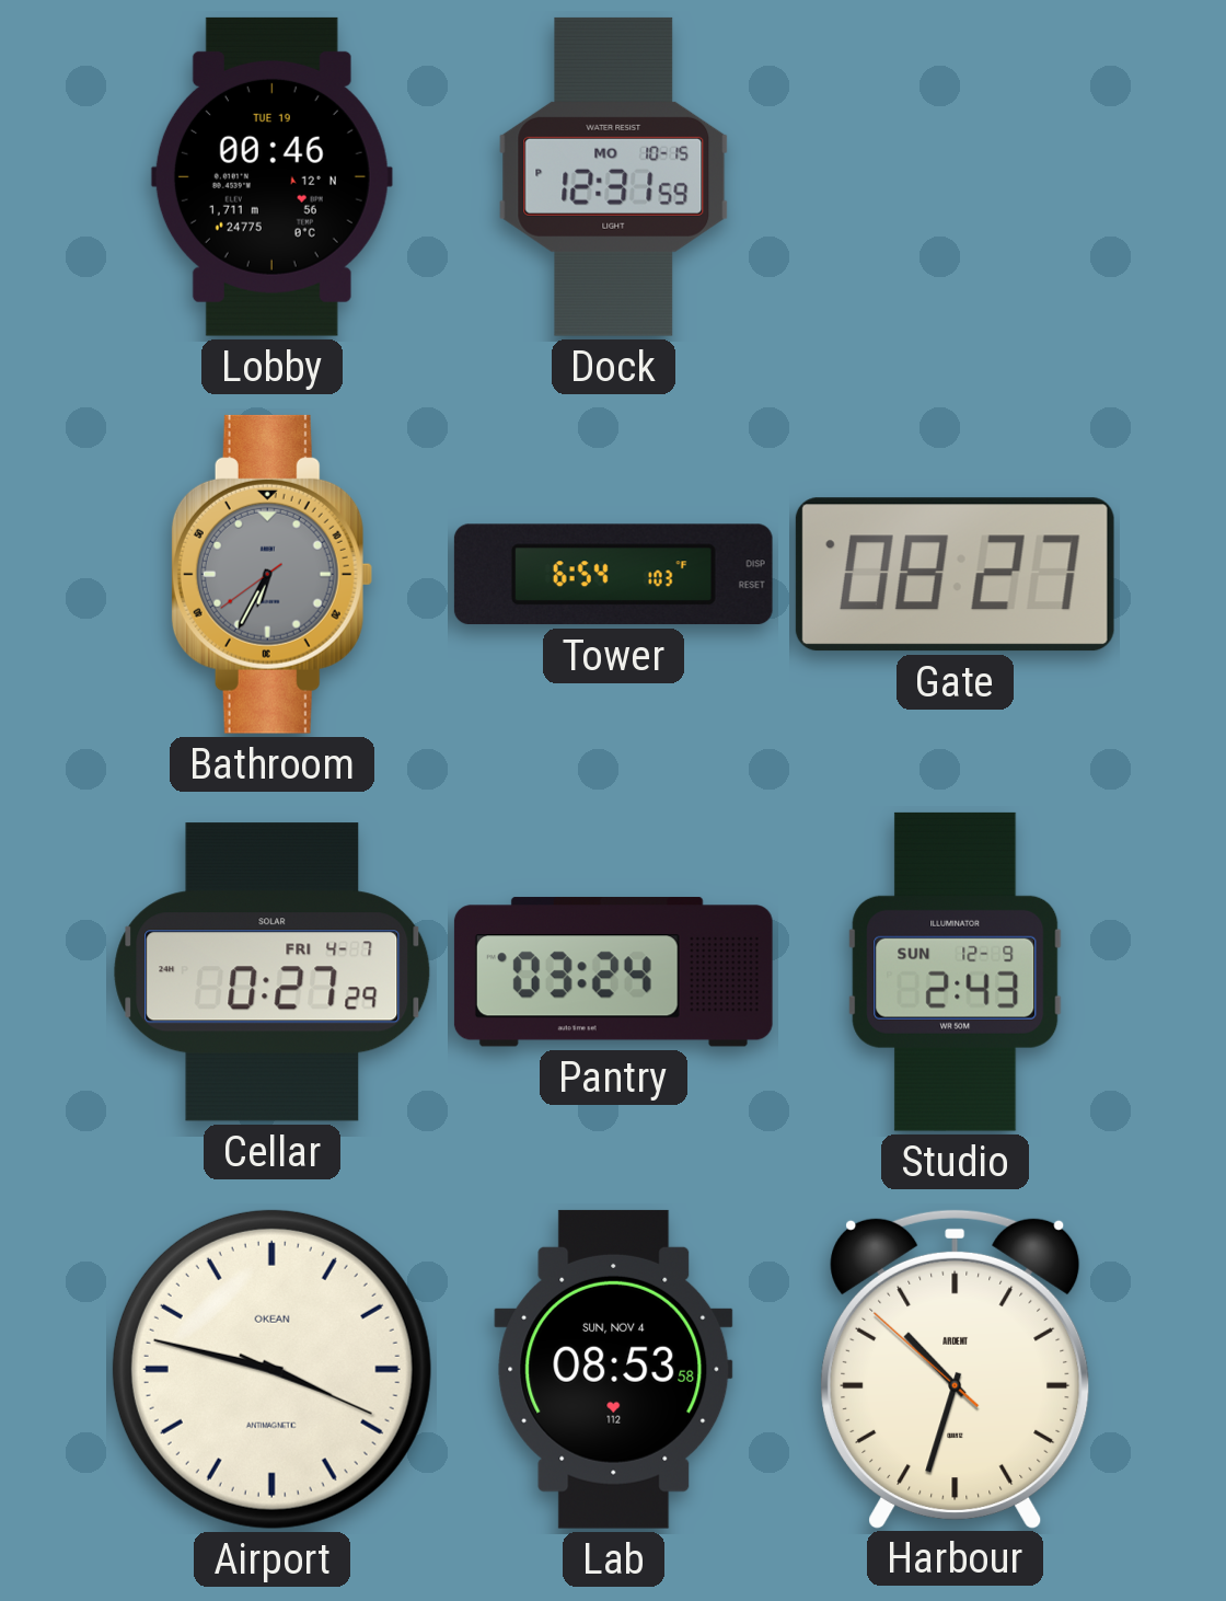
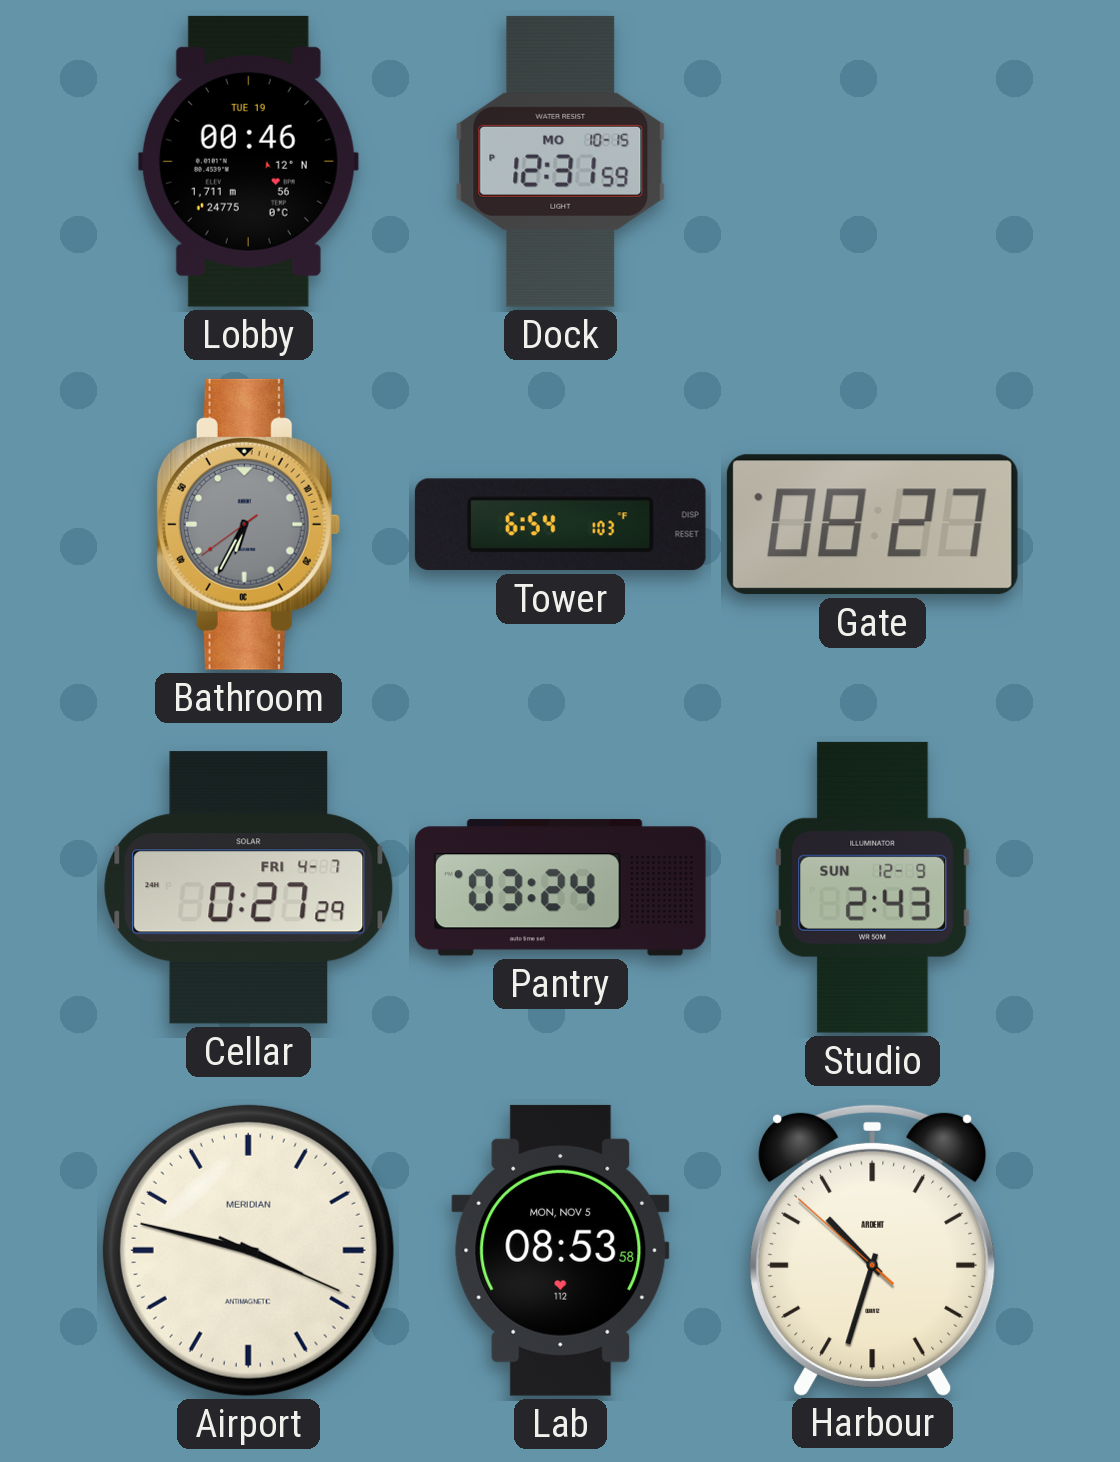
Airport brand: OKEAN -> MERIDIAN
Lab date: SUN, NOV 4 -> MON, NOV 5
